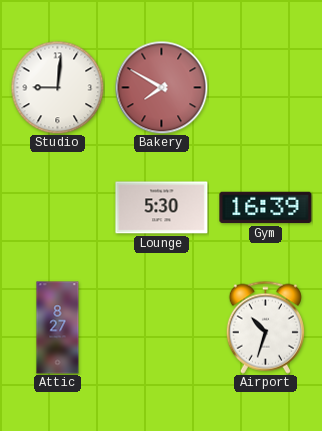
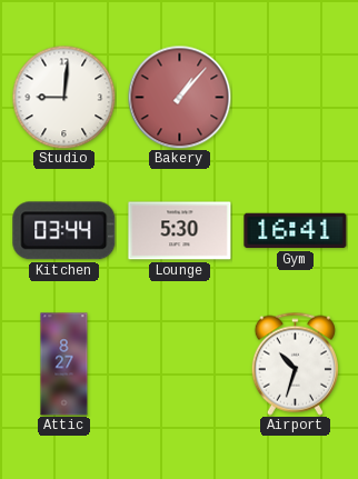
Bakery: 7:50 -> 1:07
Kitchen: none -> 03:44
Gym: 16:39 -> 16:41
